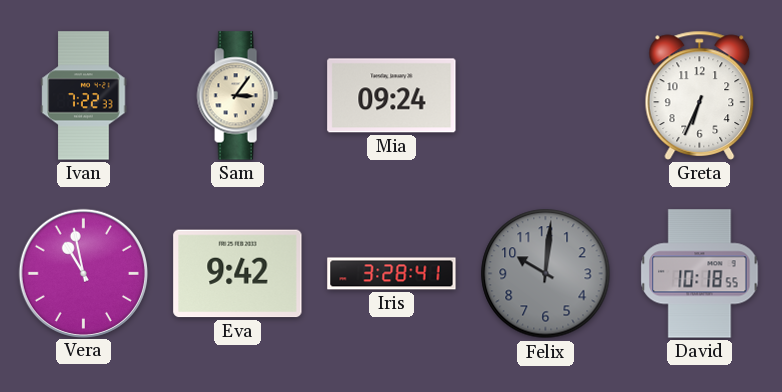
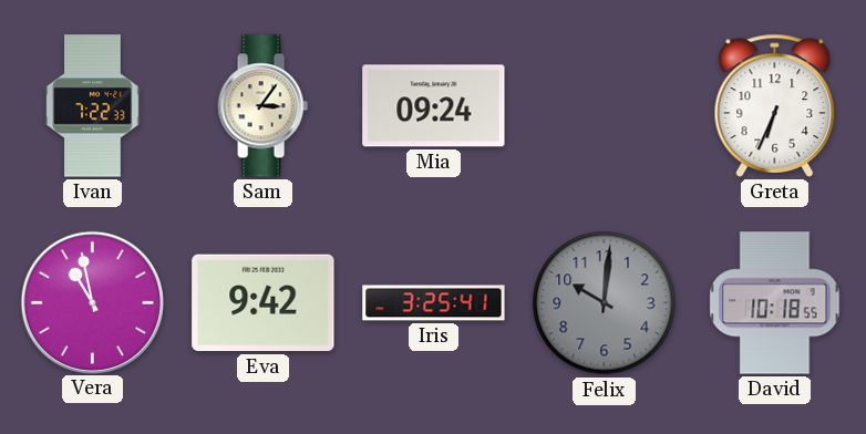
Iris: 3:28 -> 3:25
